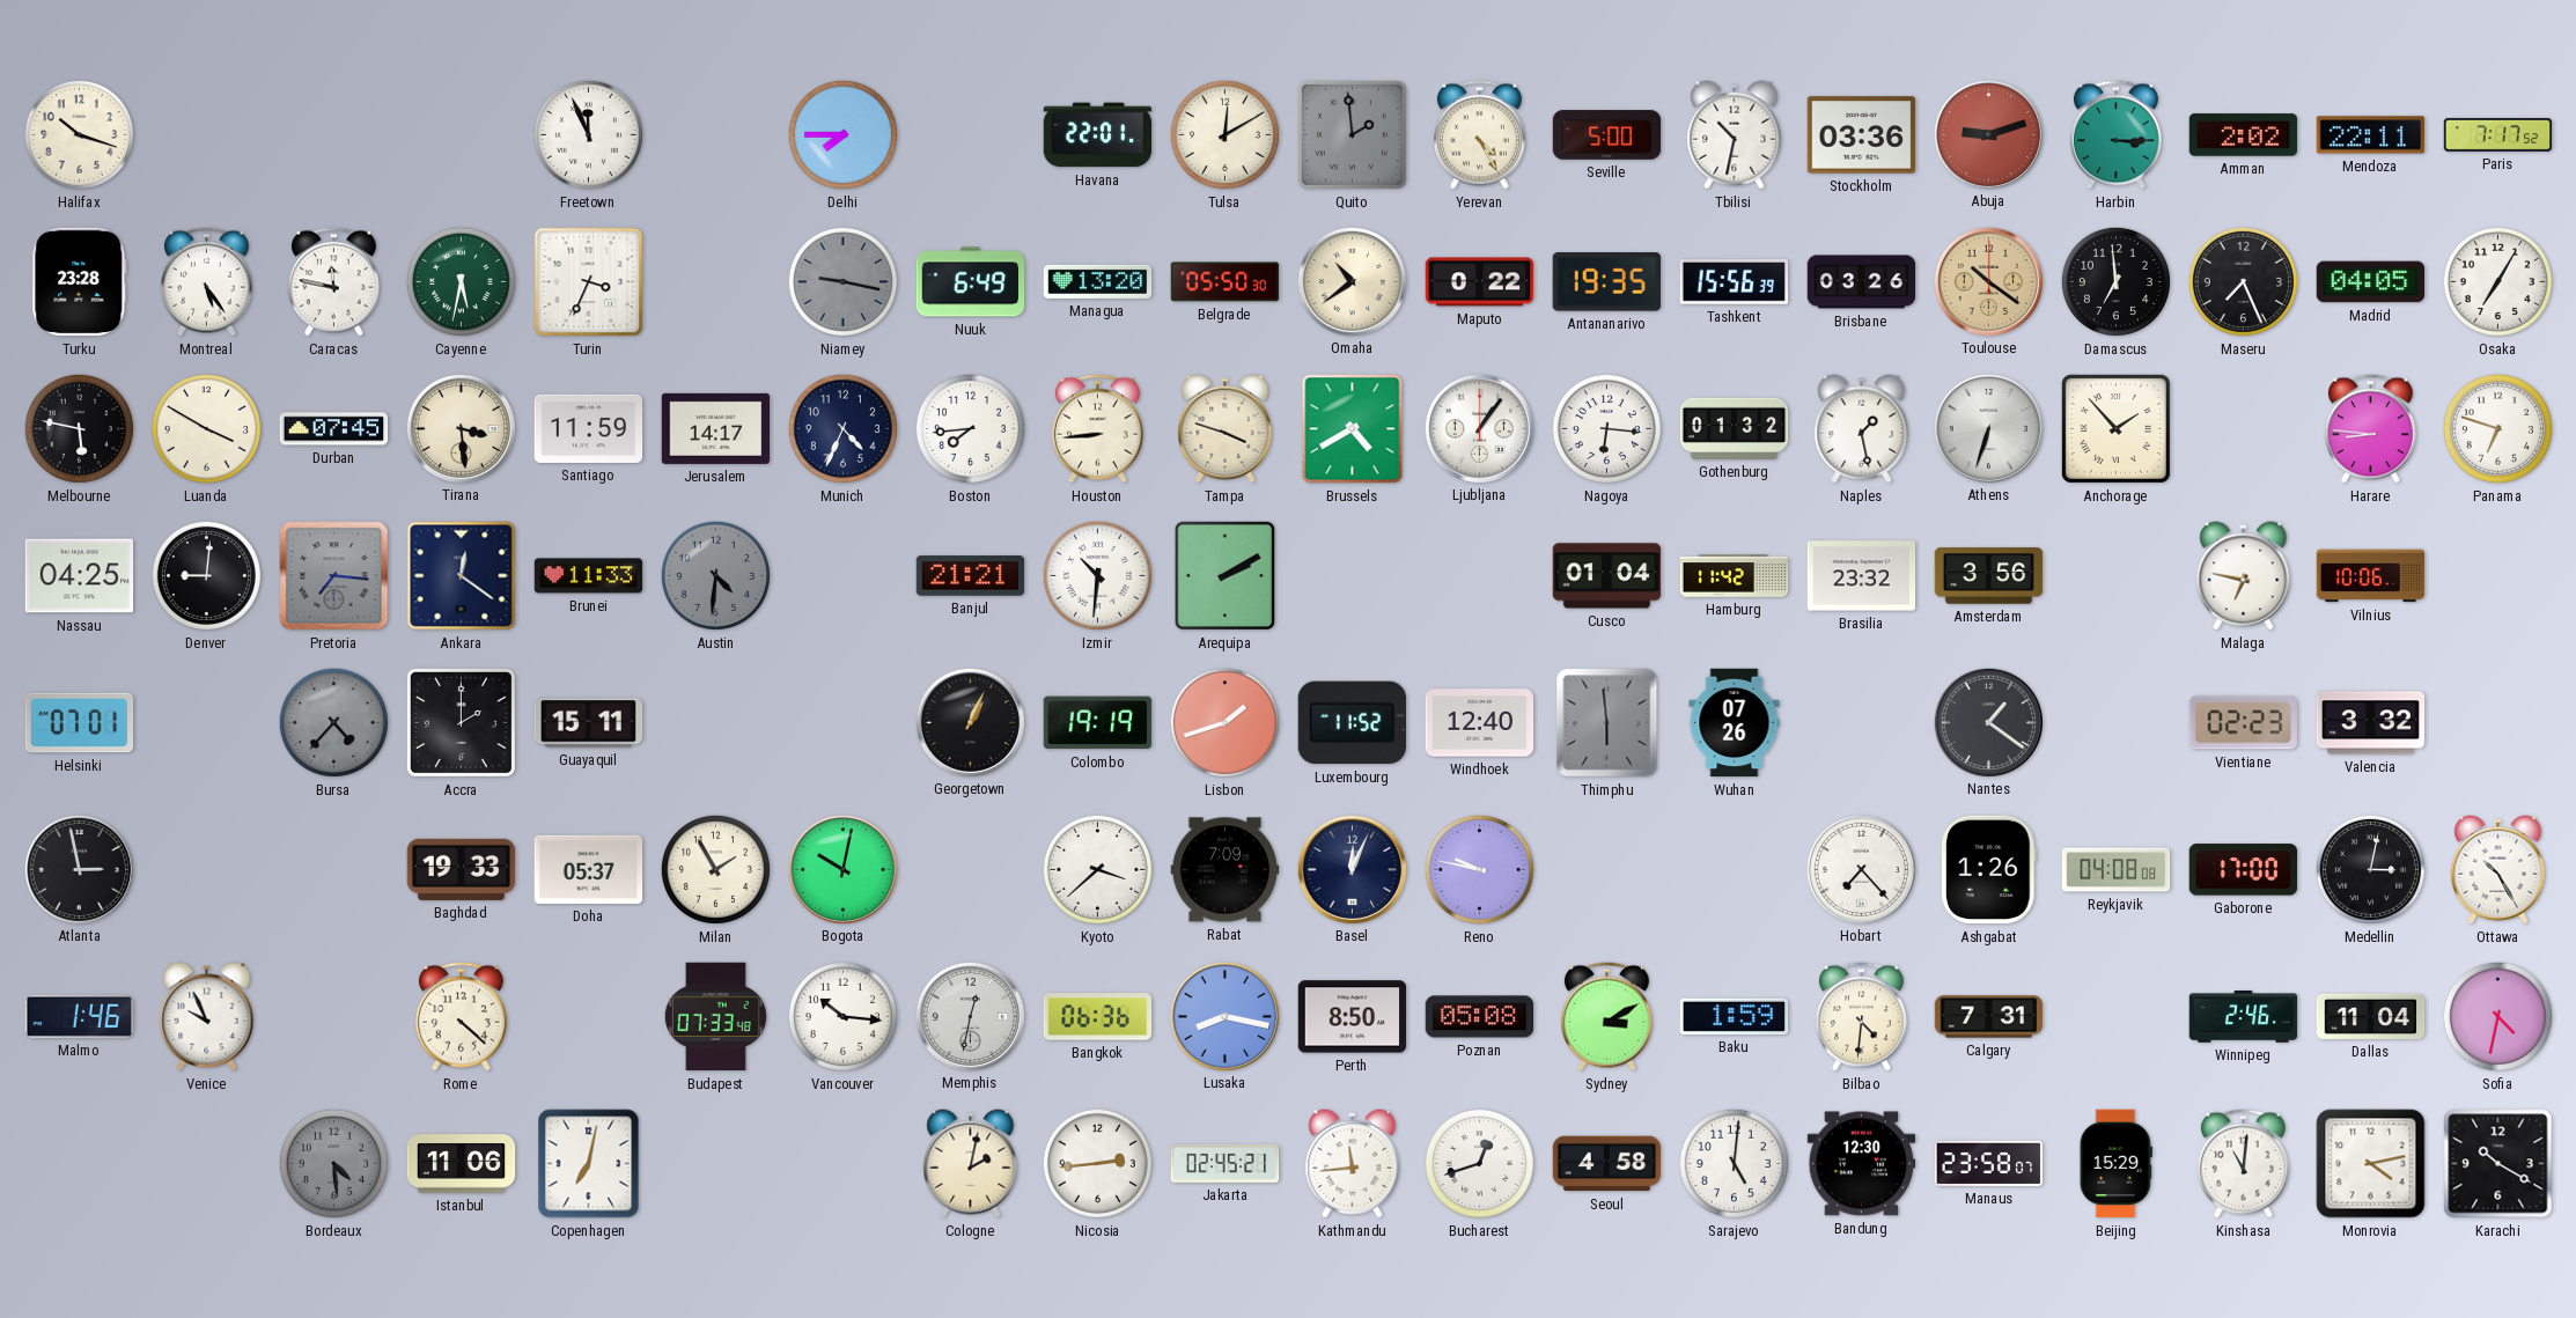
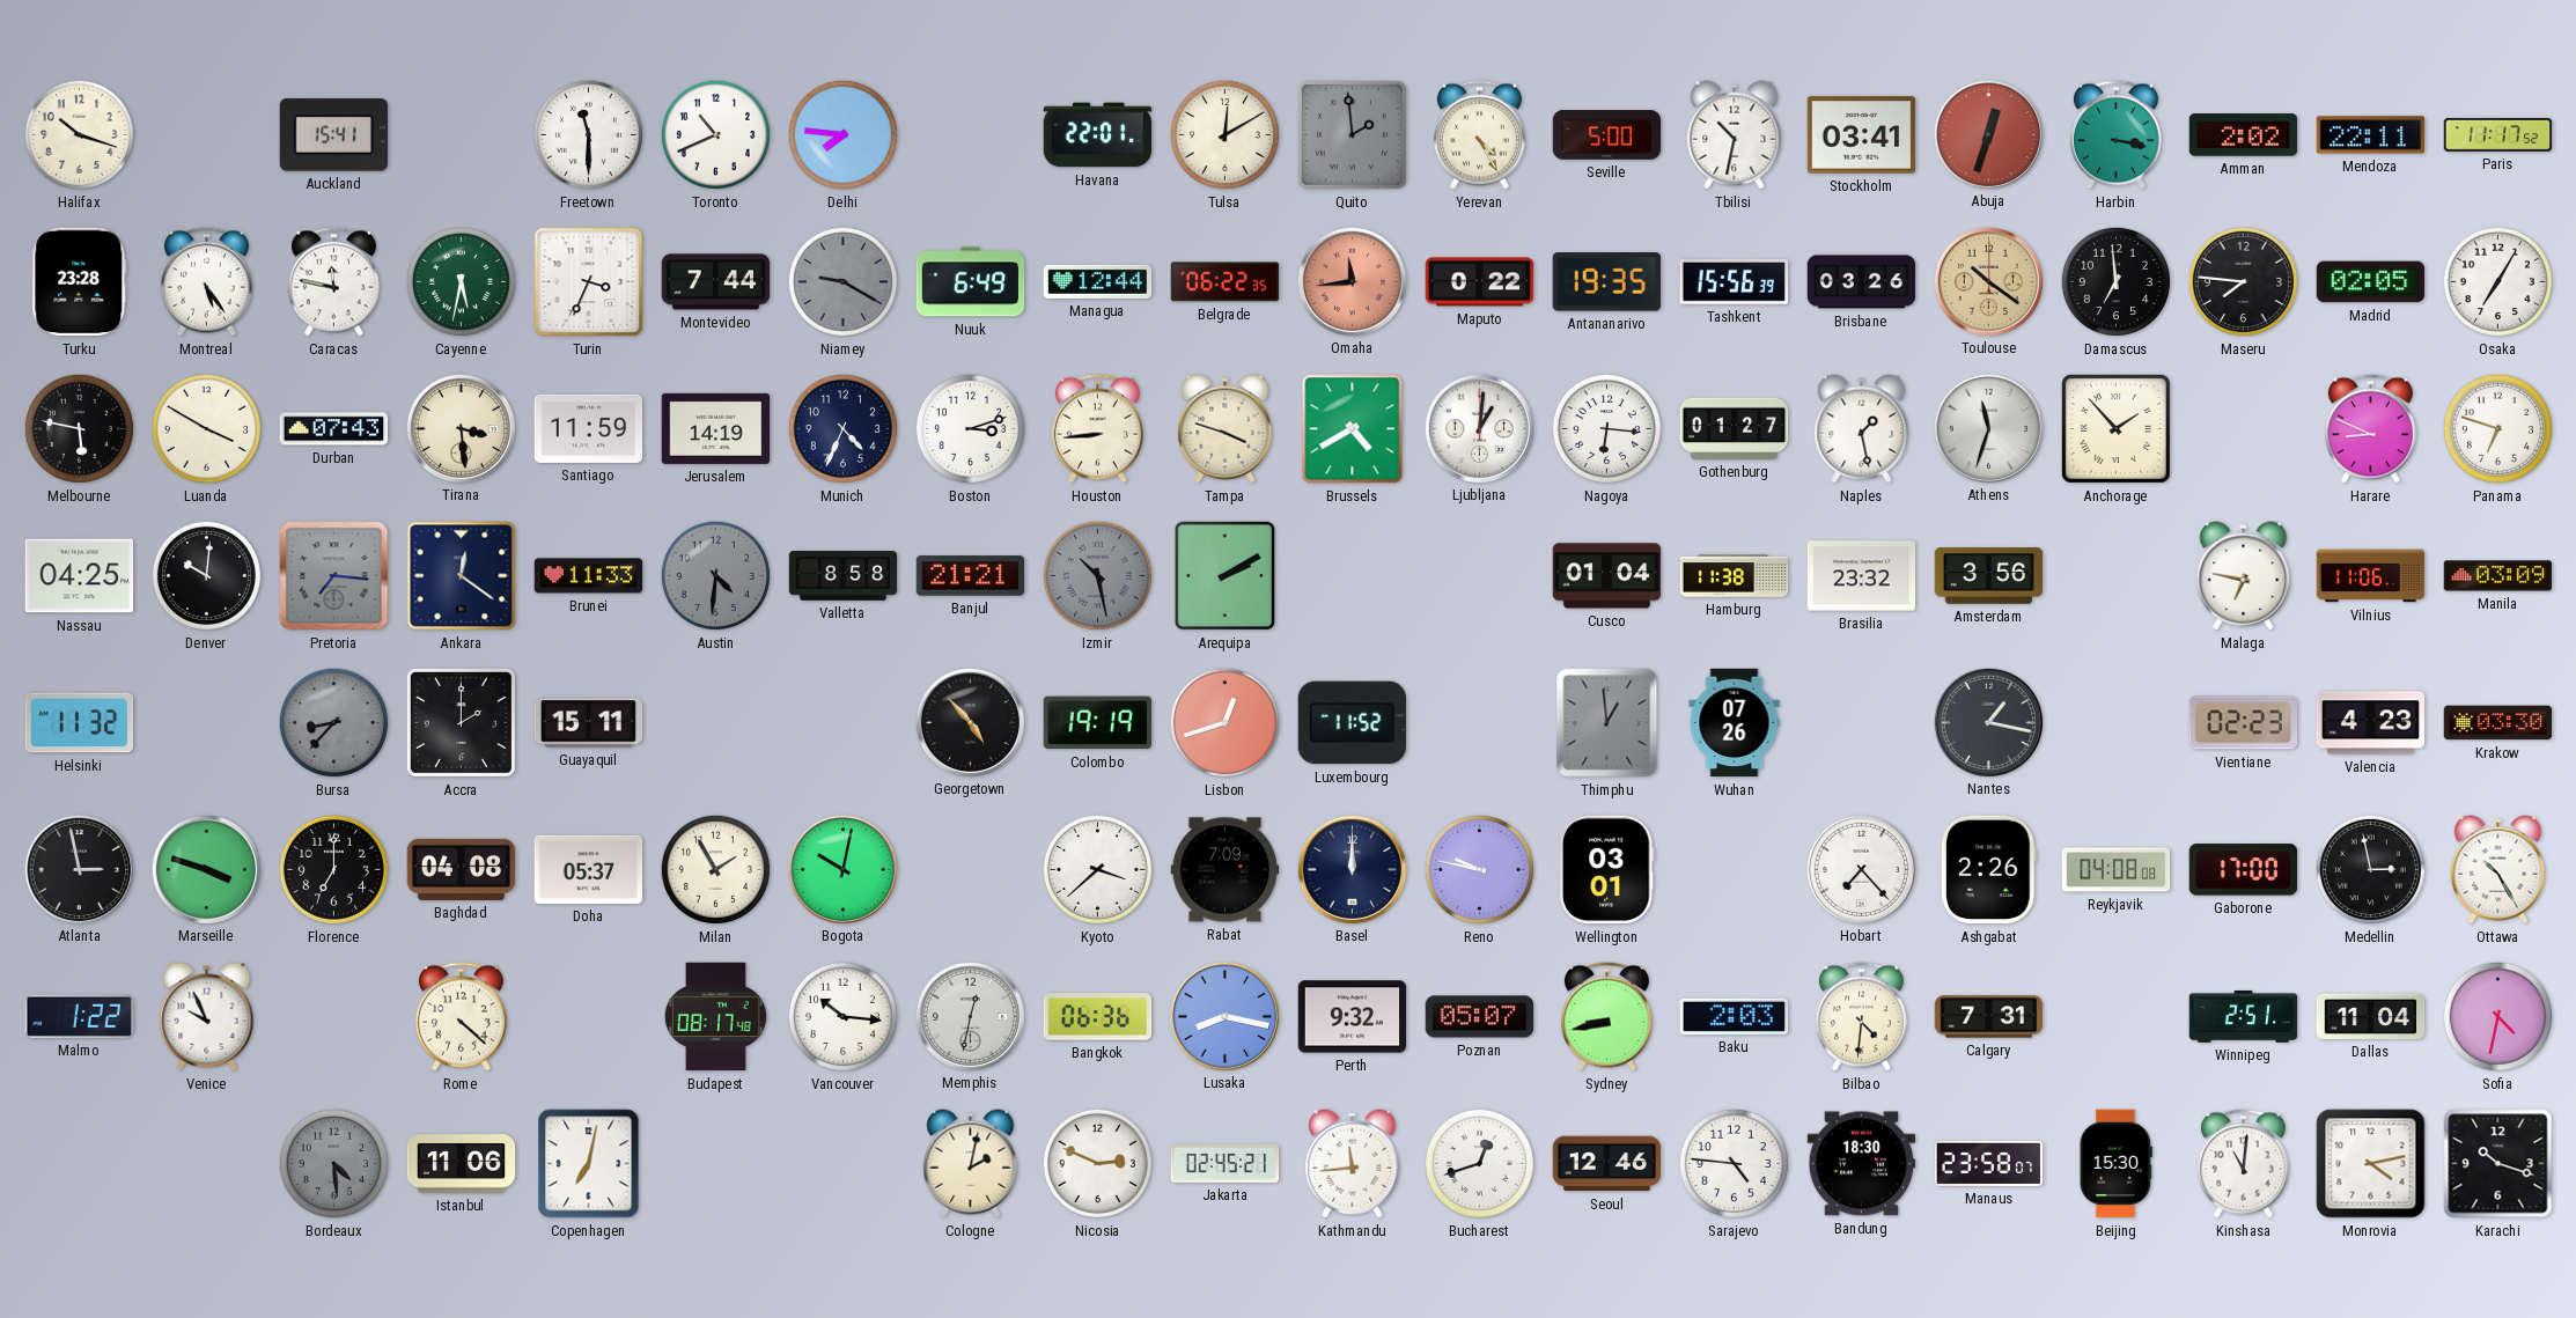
Auckland: none -> 15:41
Freetown: 11:56 -> 11:30
Toronto: none -> 10:41
Delhi: 7:45 -> 7:46
Stockholm: 03:36 -> 03:41
Abuja: 9:12 -> 12:33
Harbin: 3:15 -> 3:17
Paris: 7:17 -> 11:17
Montevideo: none -> 7:44
Niamey: 9:17 -> 9:20
Managua: 13:20 -> 12:44
Belgrade: 05:50 -> 06:22
Omaha: 10:39 -> 11:44
Omaha dial: cream -> salmon
Maseru: 7:26 -> 7:46
Madrid: 04:05 -> 02:05
Durban: 07:45 -> 07:43
Jerusalem: 14:17 -> 14:19
Boston: 7:44 -> 3:12
Ljubljana: 1:06 -> 1:01
Gothenburg: 01:32 -> 01:27
Athens: 6:33 -> 11:33
Harare: 8:46 -> 8:49
Denver: 9:01 -> 10:01
Valletta: none -> 8:58
Izmir: 10:31 -> 10:28
Izmir dial: white -> grey
Hamburg: 11:42 -> 11:38
Vilnius: 10:06 -> 11:06
Manila: none -> 03:09
Helsinki: 07:01 -> 11:32
Bursa: 4:37 -> 8:37
Georgetown: 1:04 -> 4:53
Lisbon: 1:42 -> 12:42
Windhoek: 12:40 -> none
Thimphu: 5:59 -> 12:59
Nantes: 1:21 -> 1:17
Valencia: 3:32 -> 4:23
Krakow: none -> 03:30
Marseille: none -> 3:48
Florence: none -> 7:00
Baghdad: 19:33 -> 04:08
Basel: 12:04 -> 12:00
Wellington: none -> 03:01
Ashgabat: 1:26 -> 2:26
Medellin: 3:02 -> 2:58
Malmo: 1:46 -> 1:22
Budapest: 07:33 -> 08:17
Perth: 8:50 -> 9:32
Poznan: 05:08 -> 05:07
Sydney: 3:10 -> 8:43
Baku: 1:59 -> 2:03
Winnipeg: 2:46 -> 2:51
Nicosia: 2:44 -> 2:49
Seoul: 4:58 -> 12:46
Sarajevo: 5:01 -> 4:46
Bandung: 12:30 -> 18:30
Beijing: 15:29 -> 15:30
Karachi: 10:20 -> 10:18
